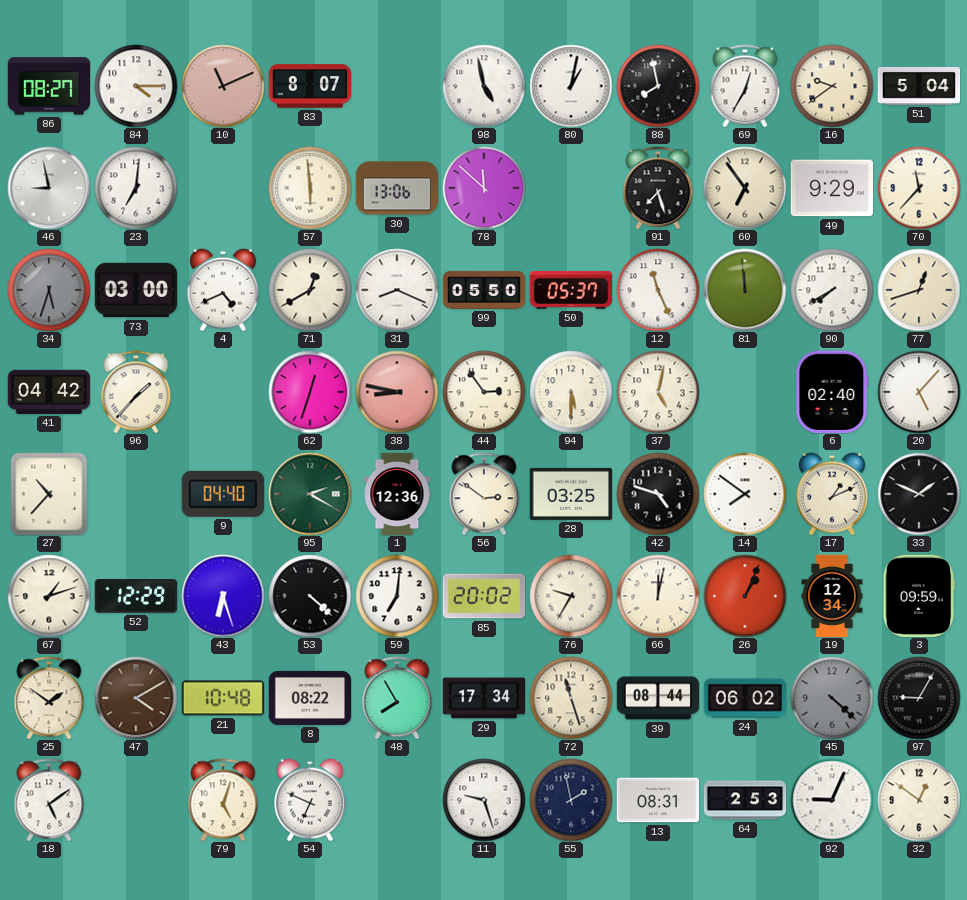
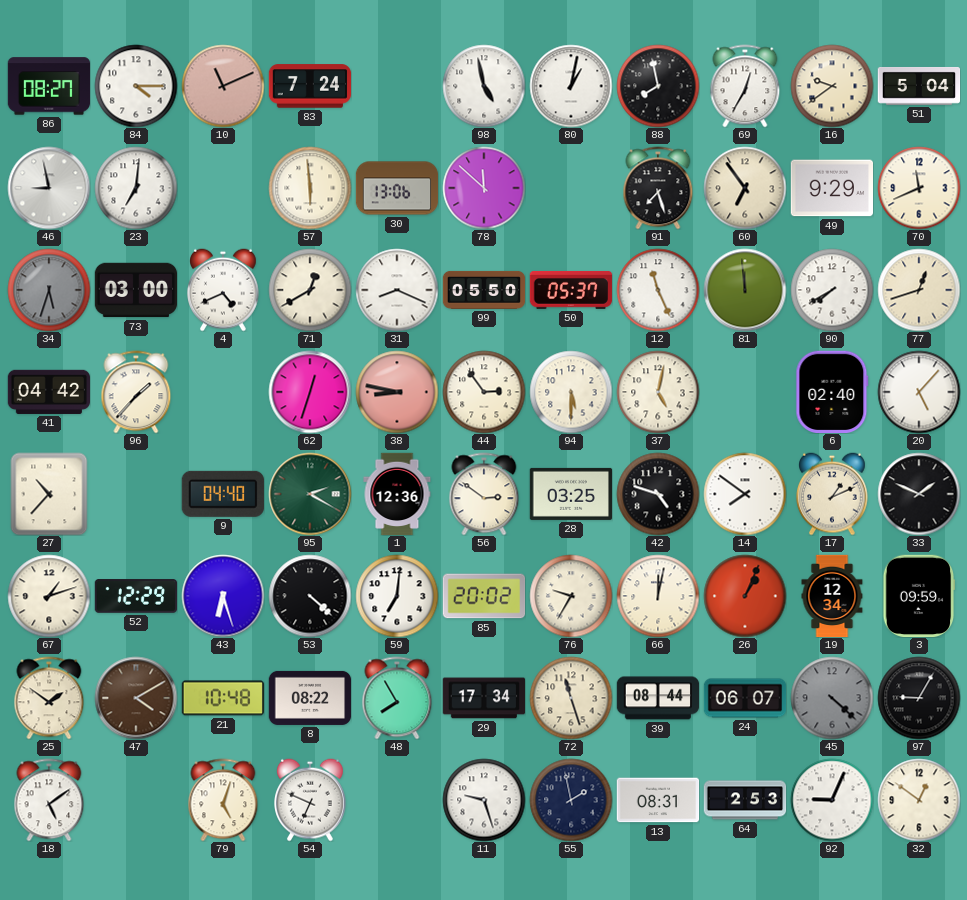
83: 8:07 -> 7:24
70: 11:37 -> 11:41
24: 06:02 -> 06:07
